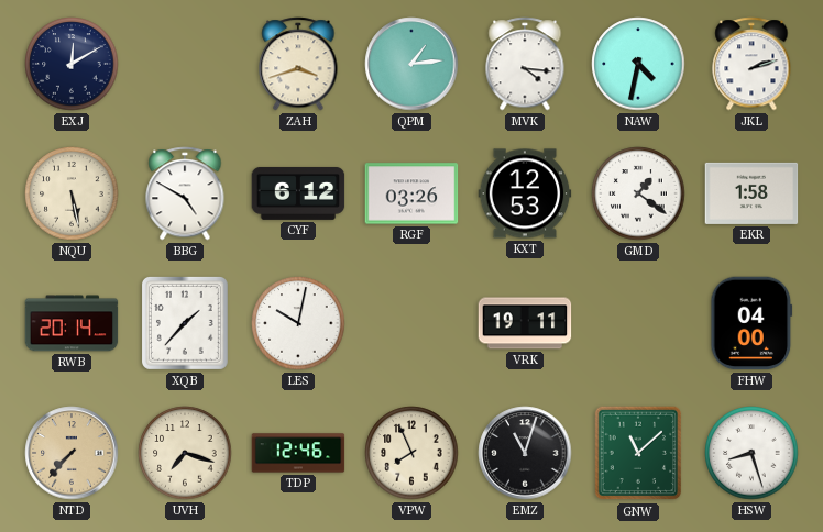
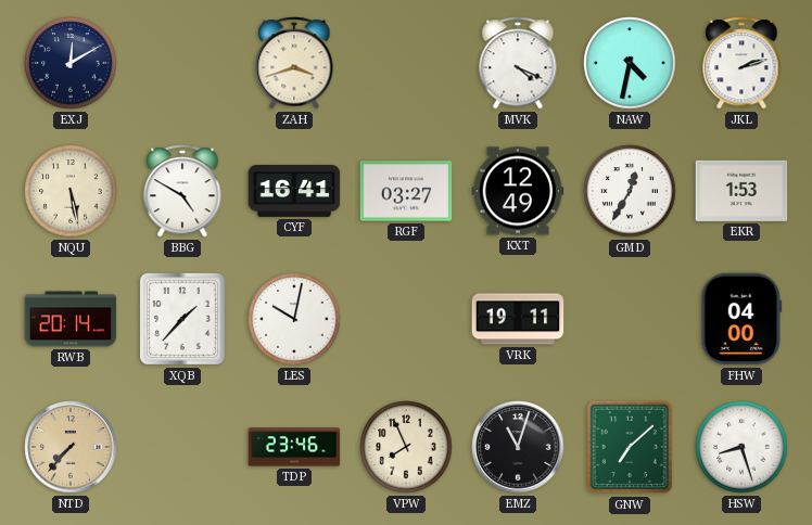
QPM: 1:14 -> none
MVK: 4:16 -> 4:19
CYF: 6:12 -> 16:41
RGF: 03:26 -> 03:27
KXT: 12:53 -> 12:49
GMD: 1:21 -> 12:35
EKR: 1:58 -> 1:53
UVH: 7:18 -> none
TDP: 12:46 -> 23:46
GNW: 11:08 -> 7:08
